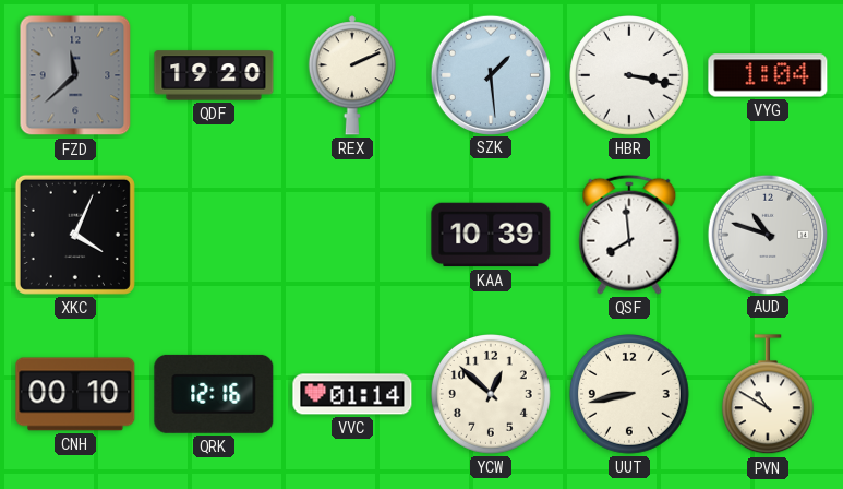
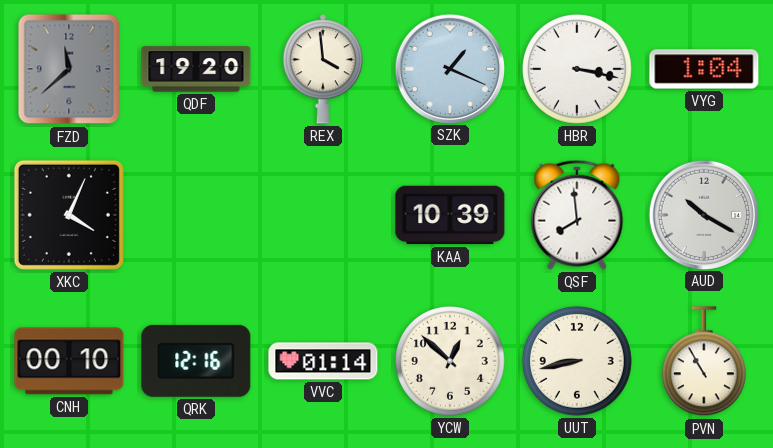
REX: 2:11 -> 3:59
SZK: 1:29 -> 1:19
AUD: 10:48 -> 10:20
PVN: 10:50 -> 10:55
